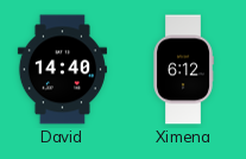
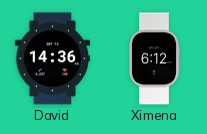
David: 14:40 -> 14:36
